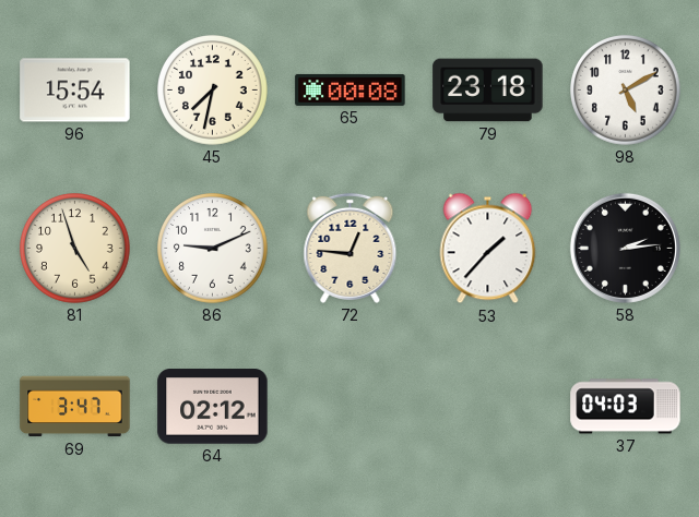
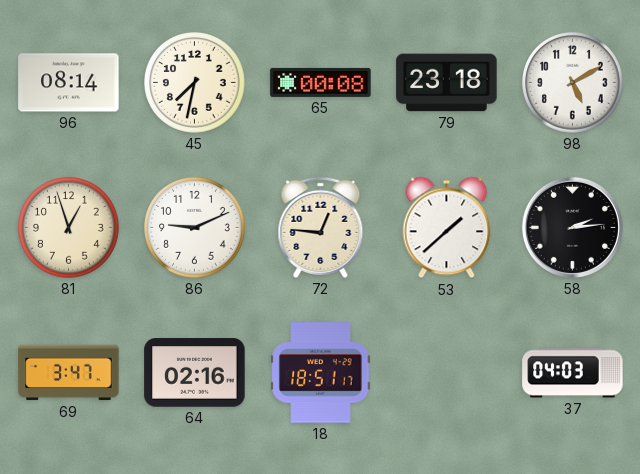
96: 15:54 -> 08:14
81: 4:57 -> 12:57
53: 1:37 -> 1:38
64: 02:12 -> 02:16
18: none -> 18:51
